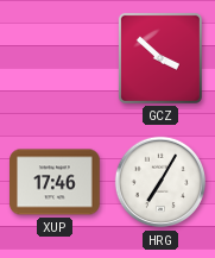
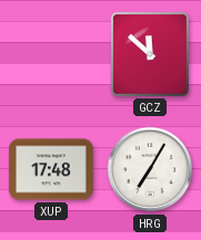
GCZ: 3:52 -> 11:52
XUP: 17:46 -> 17:48
